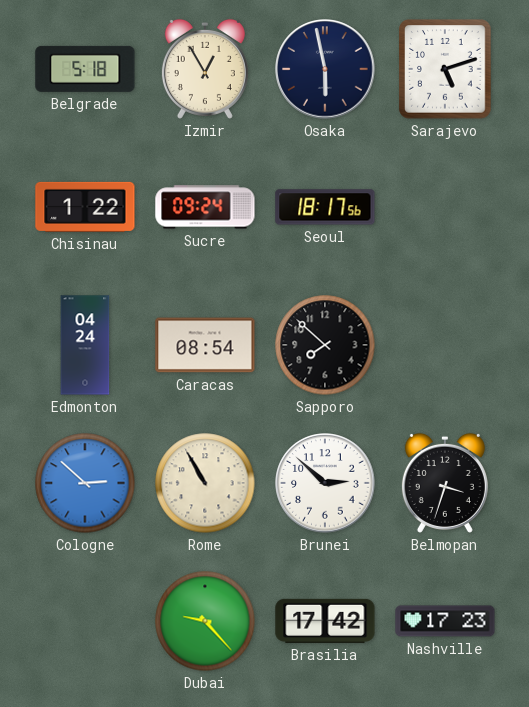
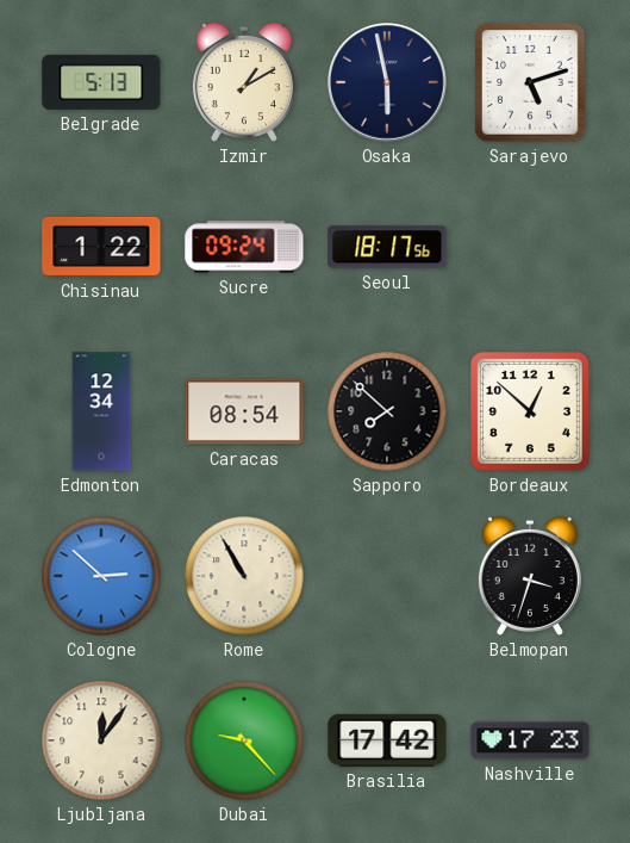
Belgrade: 5:18 -> 5:13
Izmir: 12:55 -> 1:10
Edmonton: 04:24 -> 12:34
Bordeaux: none -> 12:52
Brunei: 2:52 -> none
Ljubljana: none -> 12:06
